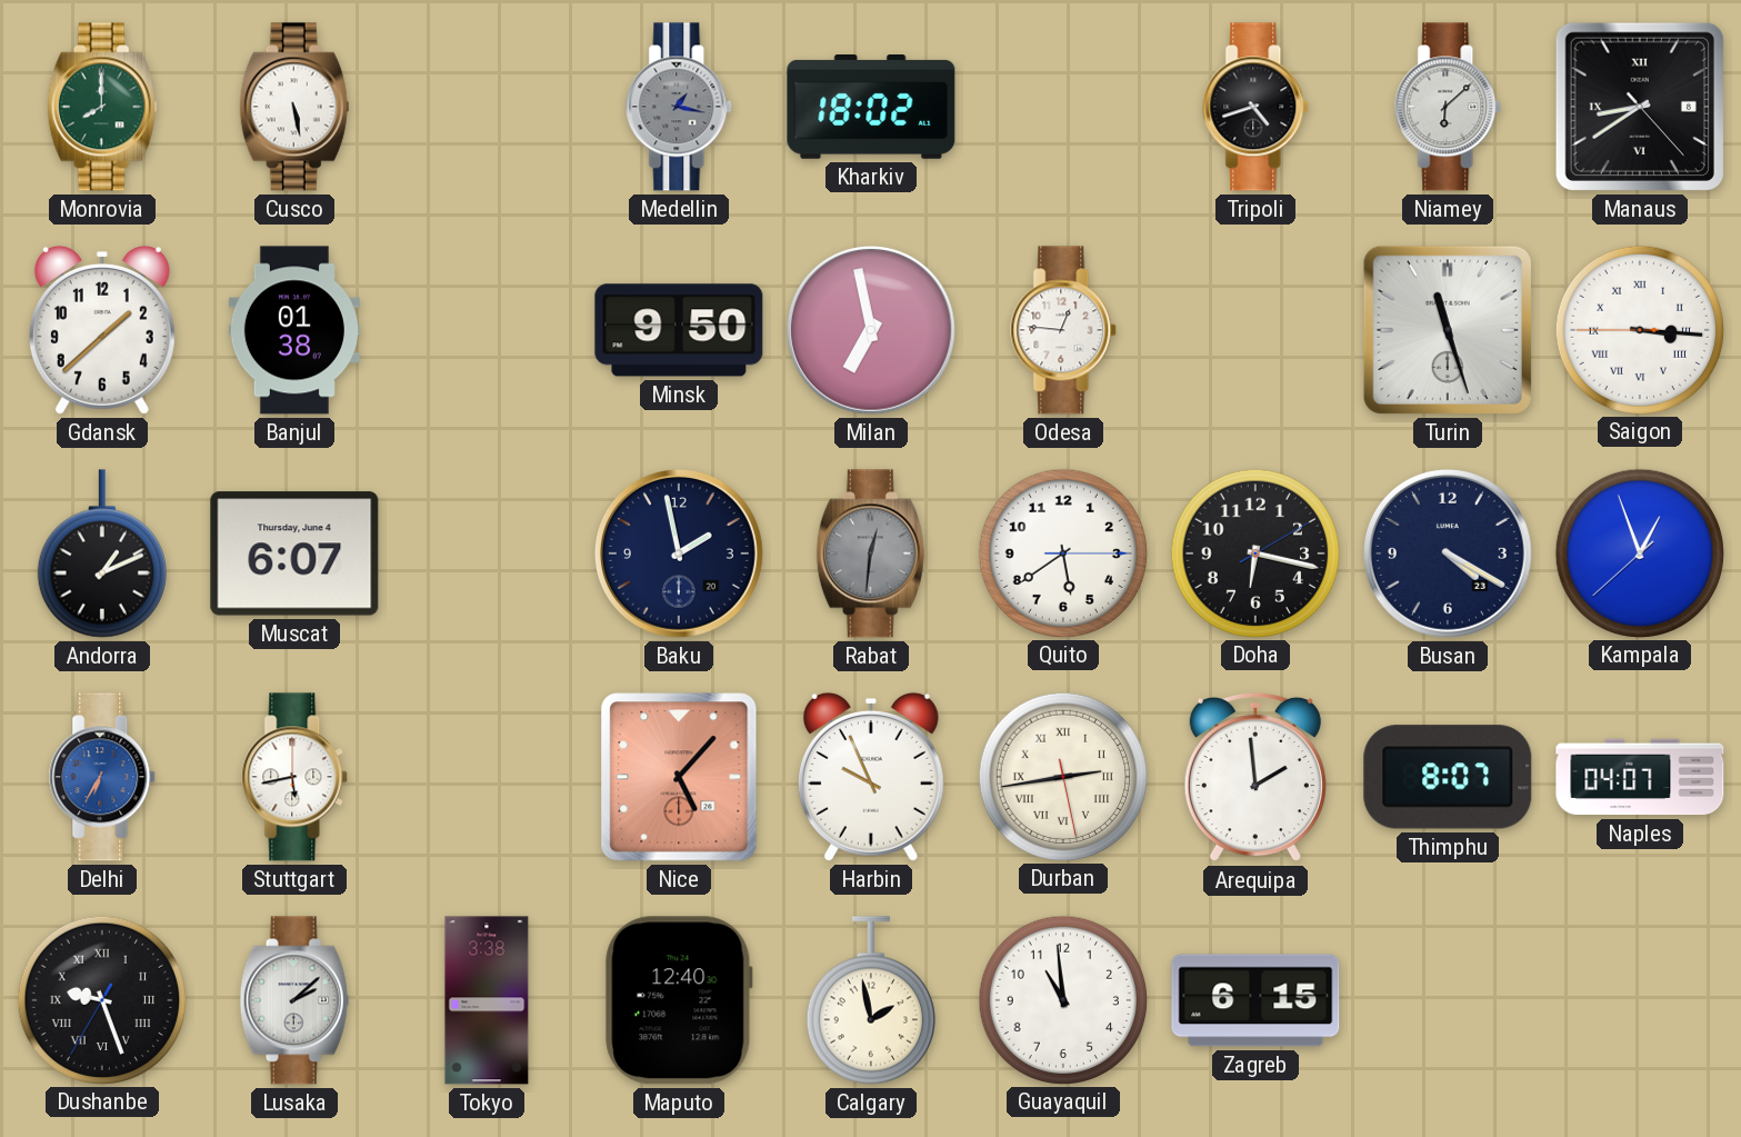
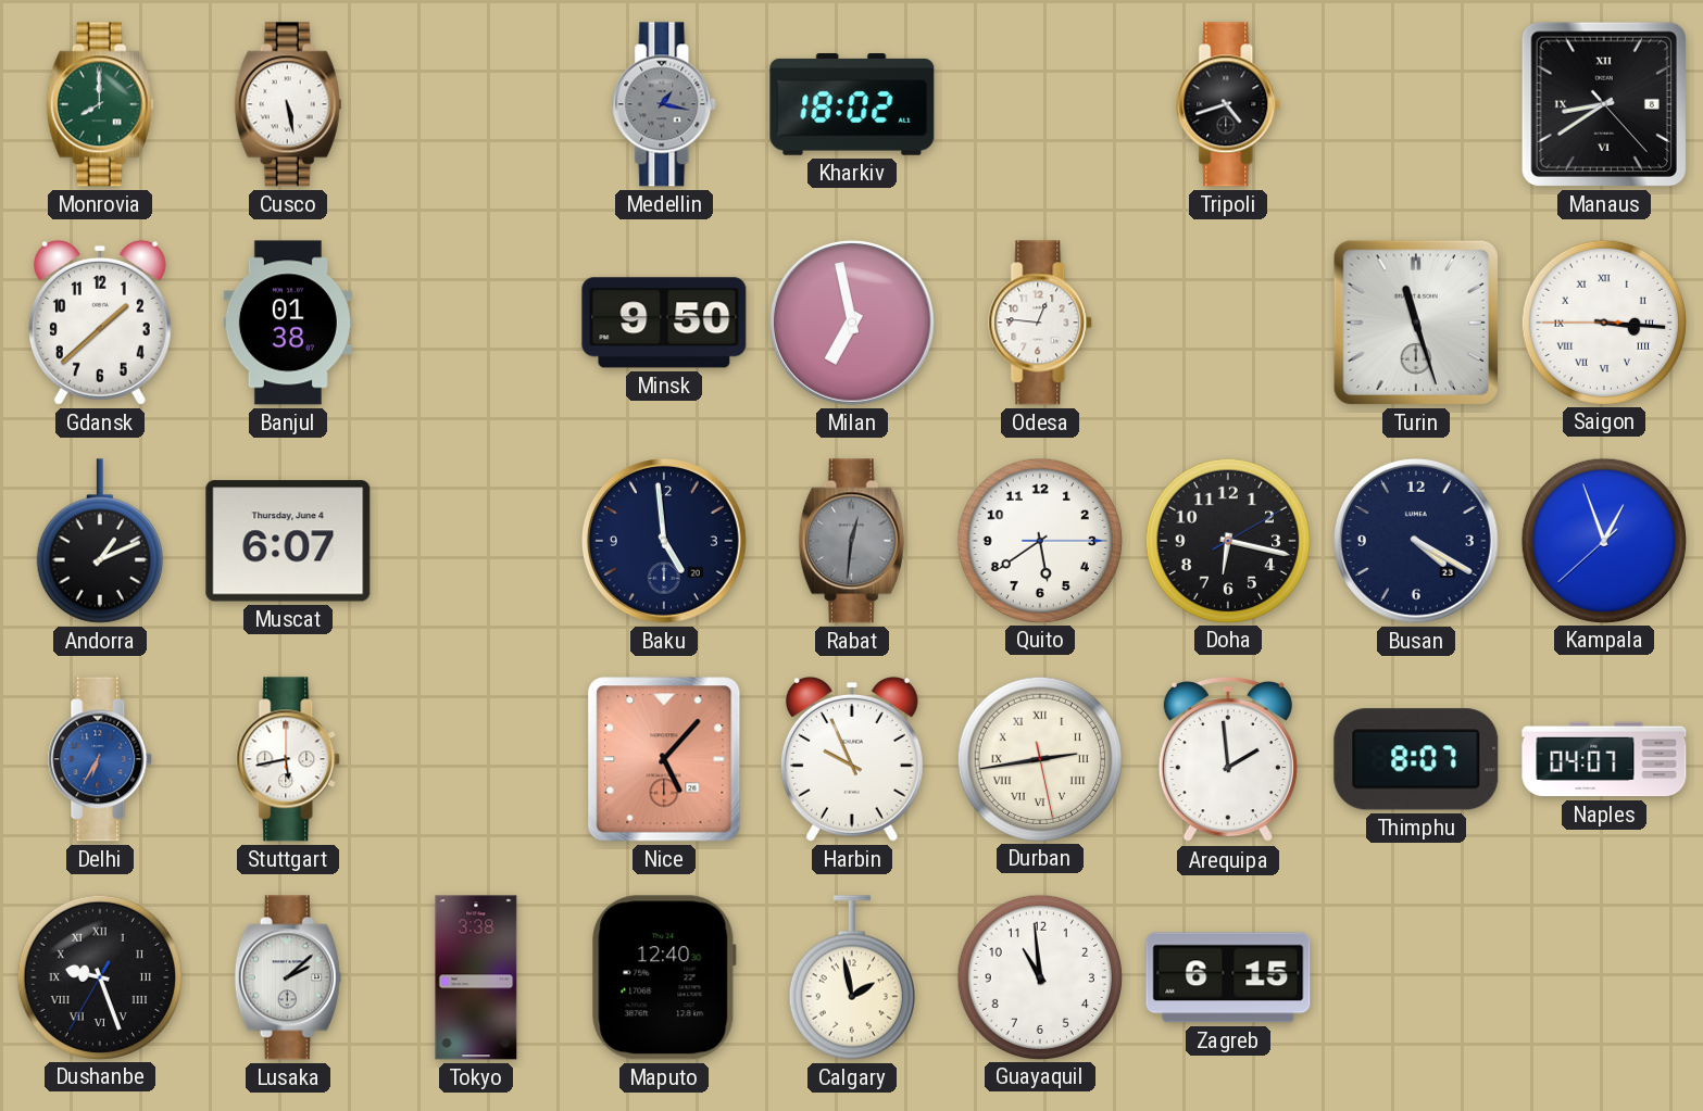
Niamey: 6:08 -> none
Baku: 1:58 -> 4:59
